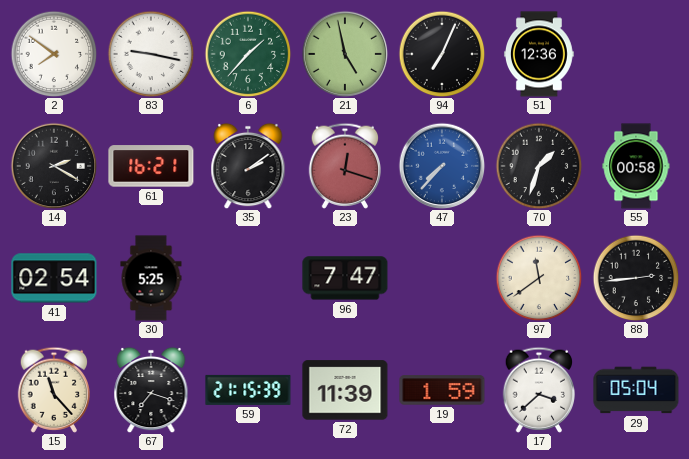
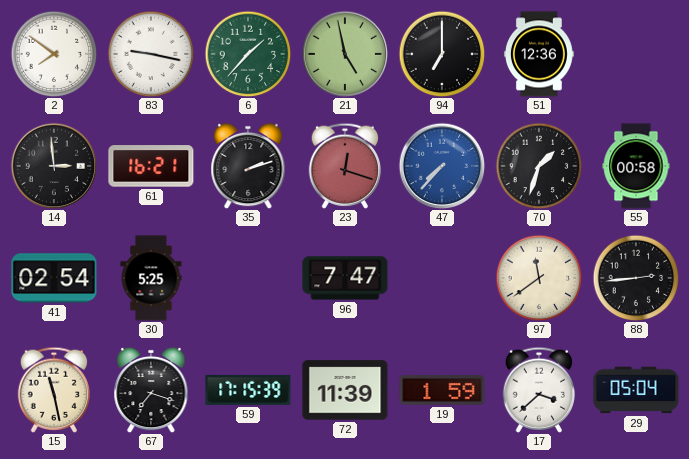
94: 7:04 -> 7:00
14: 2:20 -> 2:59
35: 2:09 -> 2:12
15: 11:23 -> 11:28
59: 21:15 -> 17:15
